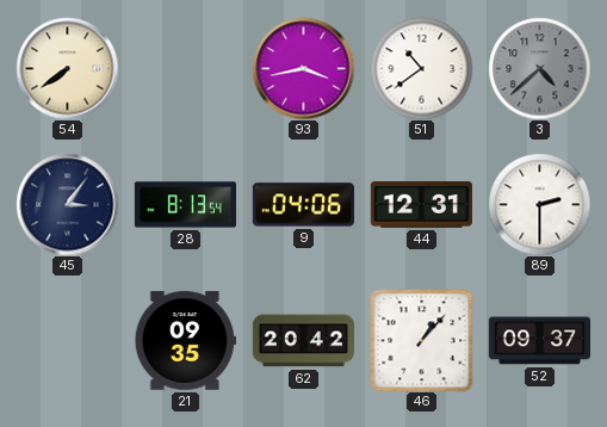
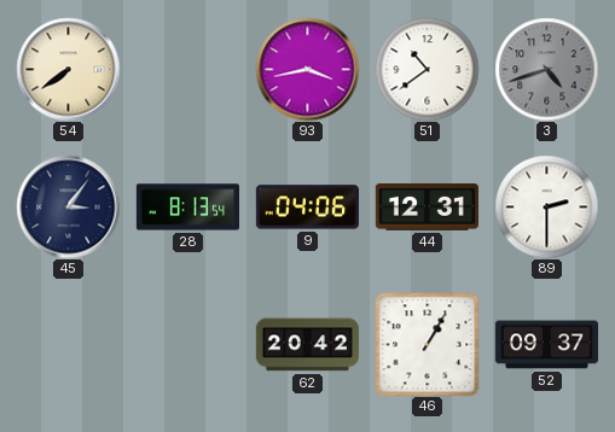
3: 4:38 -> 4:42
21: 09:35 -> none
46: 1:07 -> 1:05
